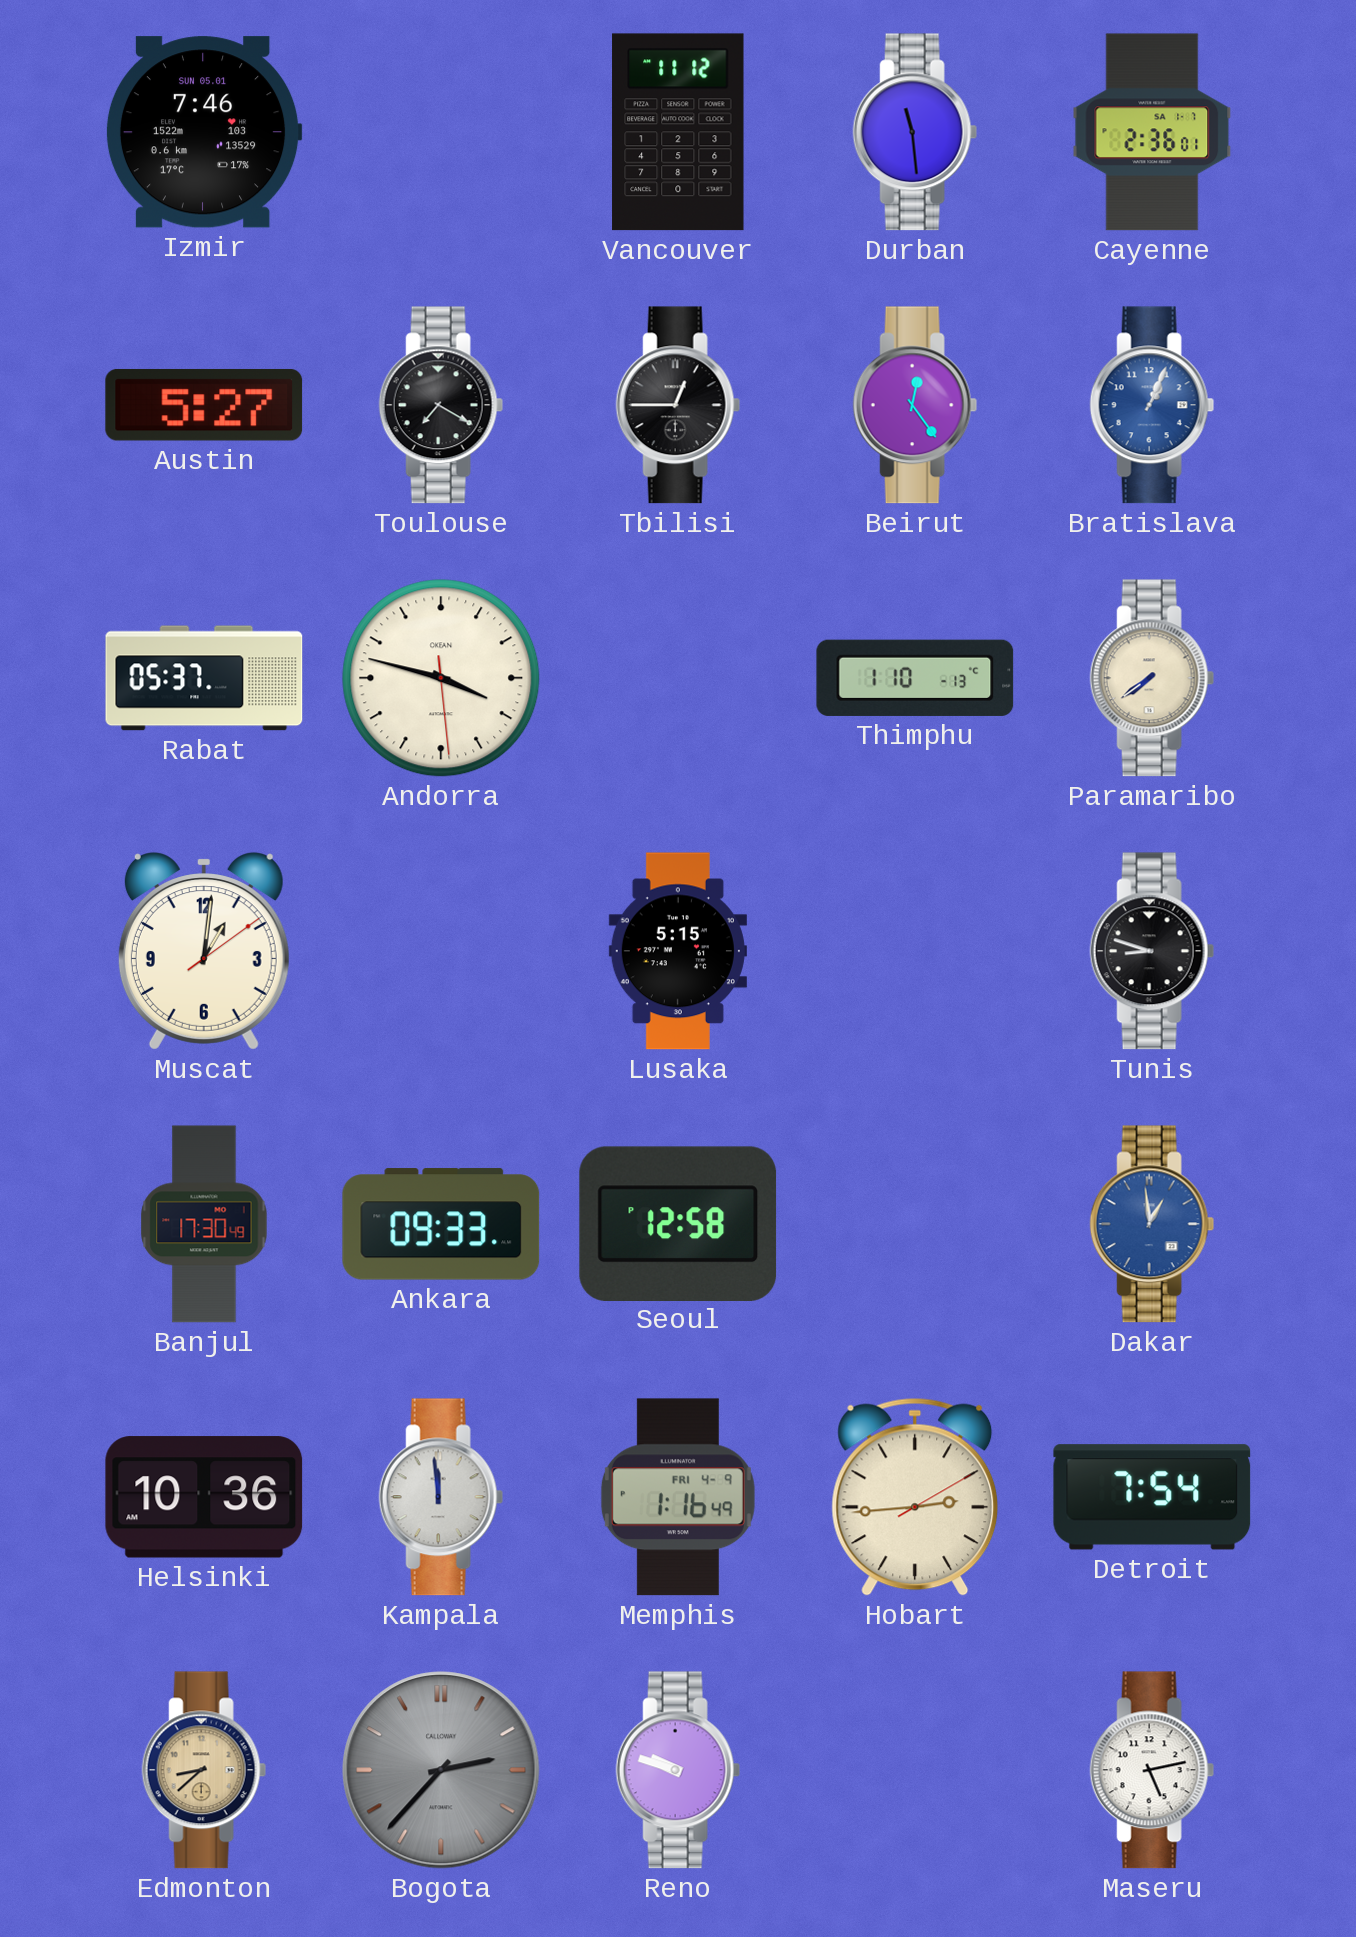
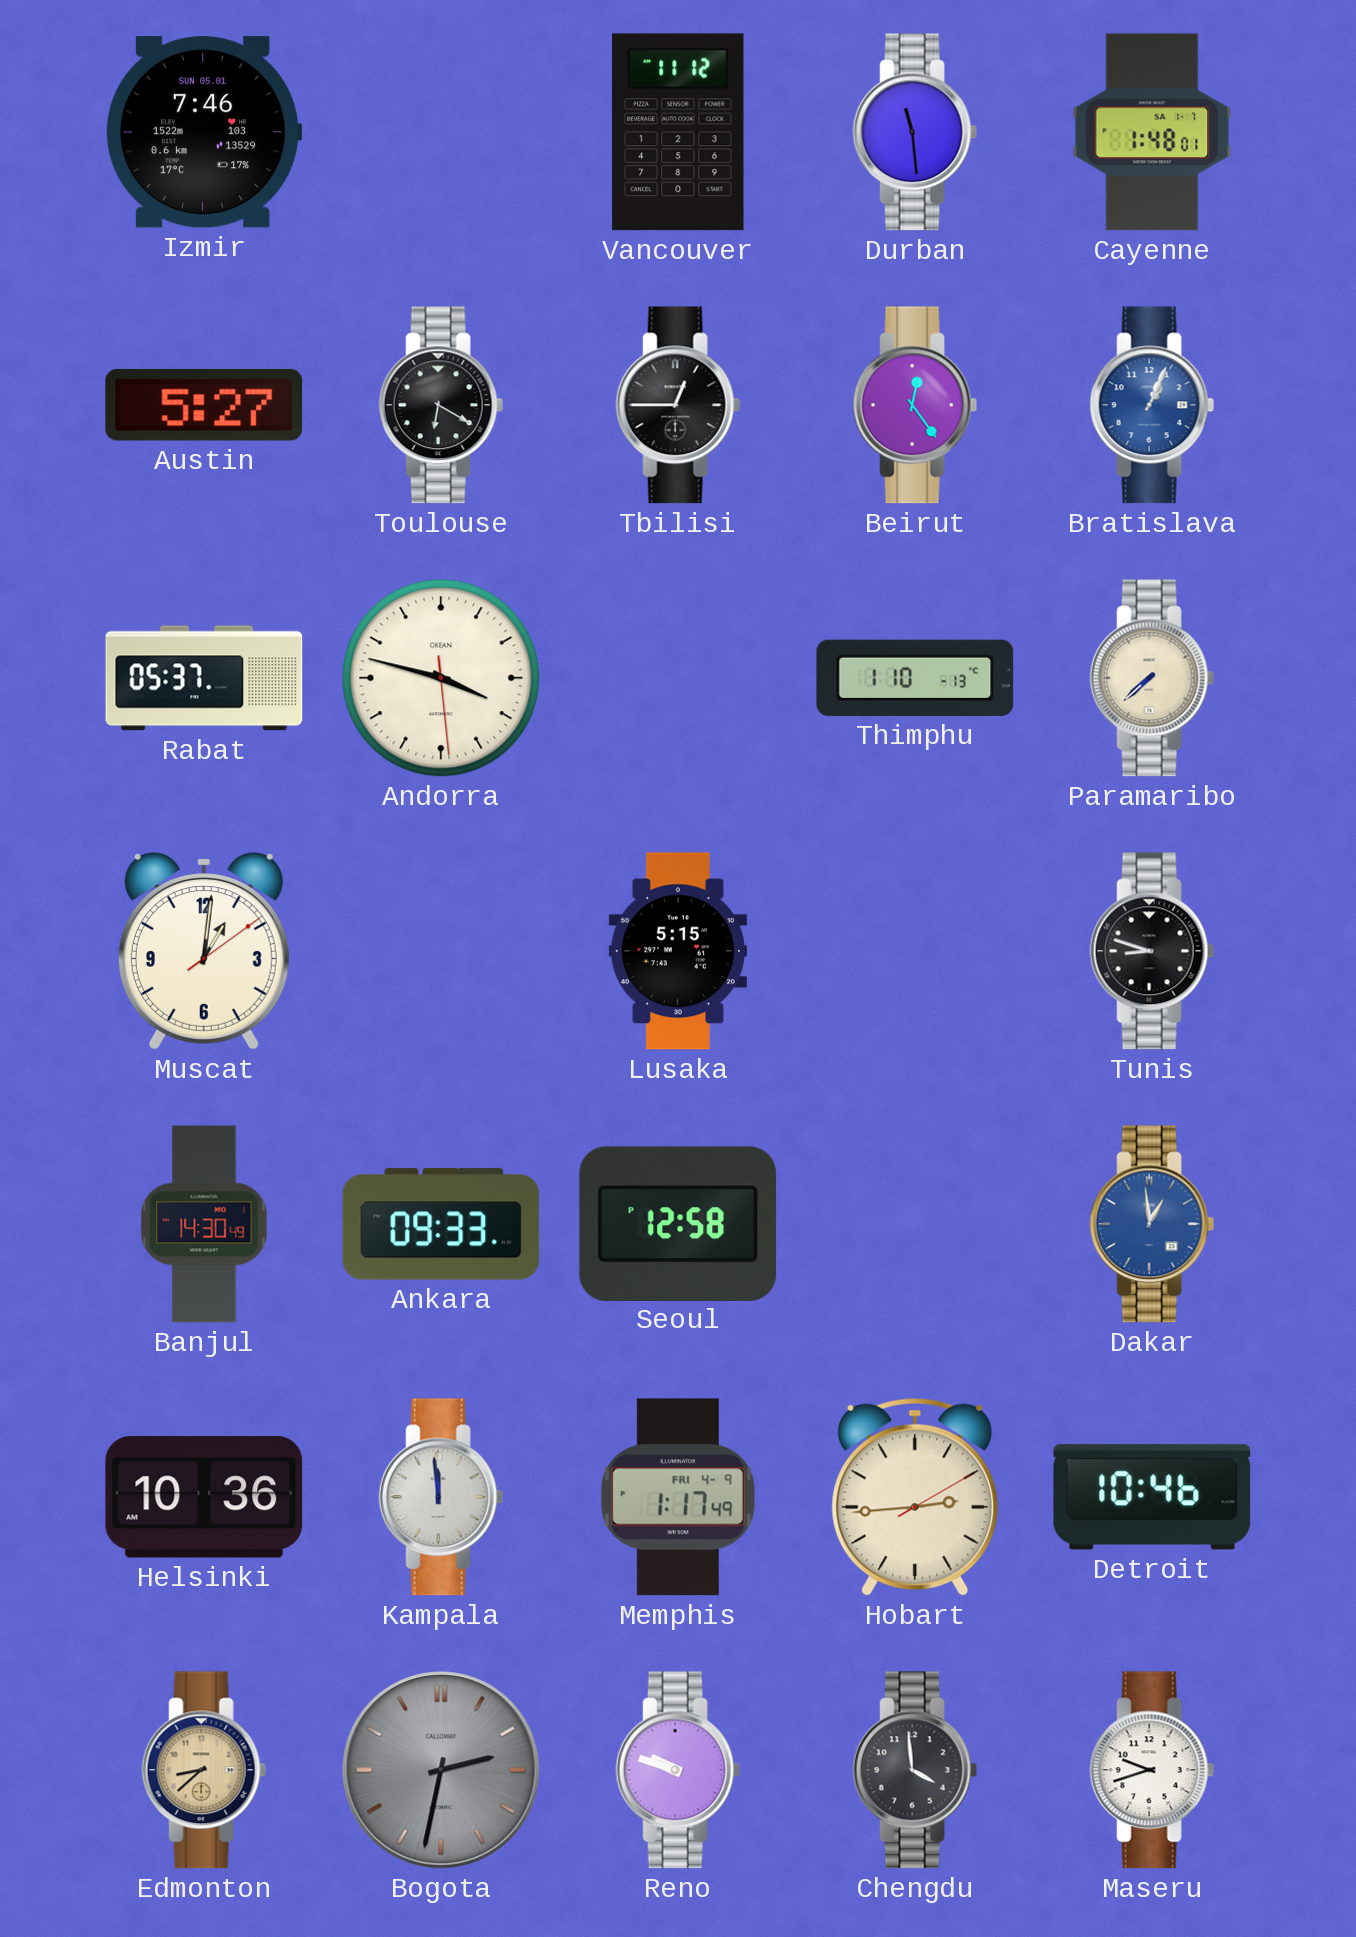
Cayenne: 2:36 -> 1:48
Toulouse: 7:20 -> 6:20
Paramaribo: 7:39 -> 7:38
Banjul: 17:30 -> 14:30
Memphis: 1:16 -> 1:17
Detroit: 7:54 -> 10:46
Bogota: 2:37 -> 2:32
Chengdu: none -> 3:59
Maseru: 5:13 -> 9:42
